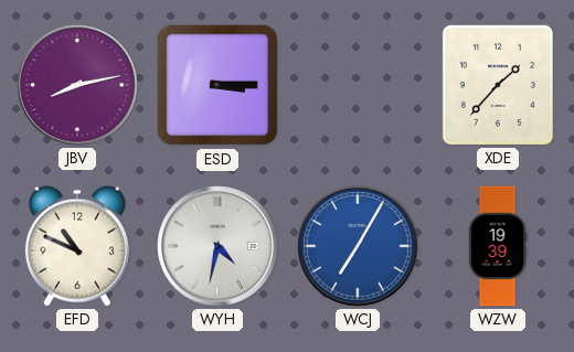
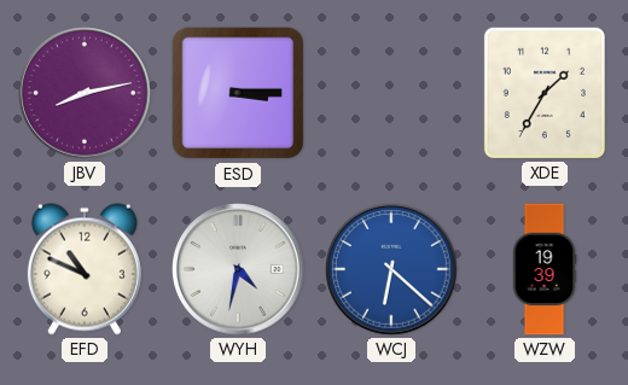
XDE: 1:37 -> 1:35
WCJ: 7:05 -> 6:22
